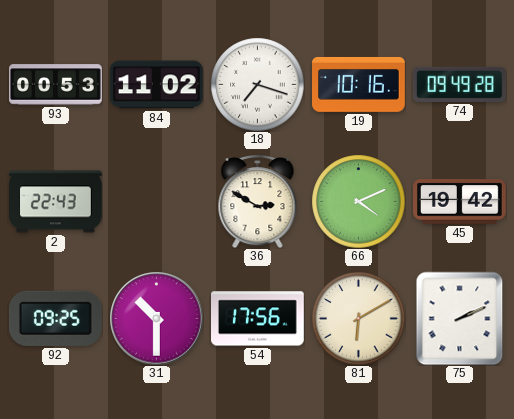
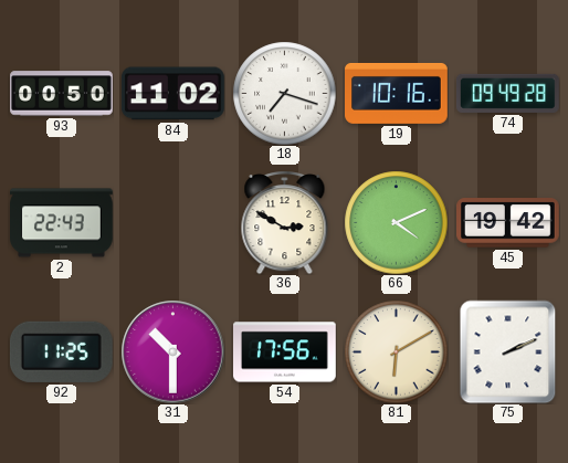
93: 00:53 -> 00:50
92: 09:25 -> 11:25
